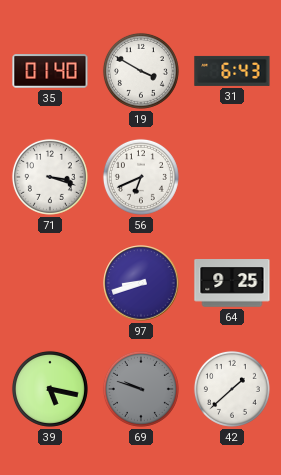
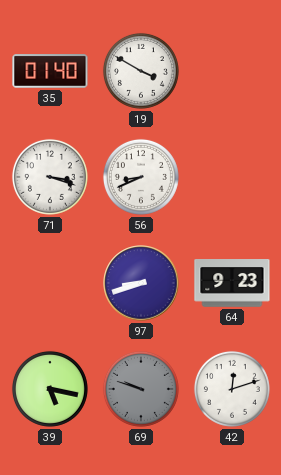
31: 6:43 -> none
56: 6:41 -> 8:41
64: 9:25 -> 9:23
42: 1:38 -> 12:12
